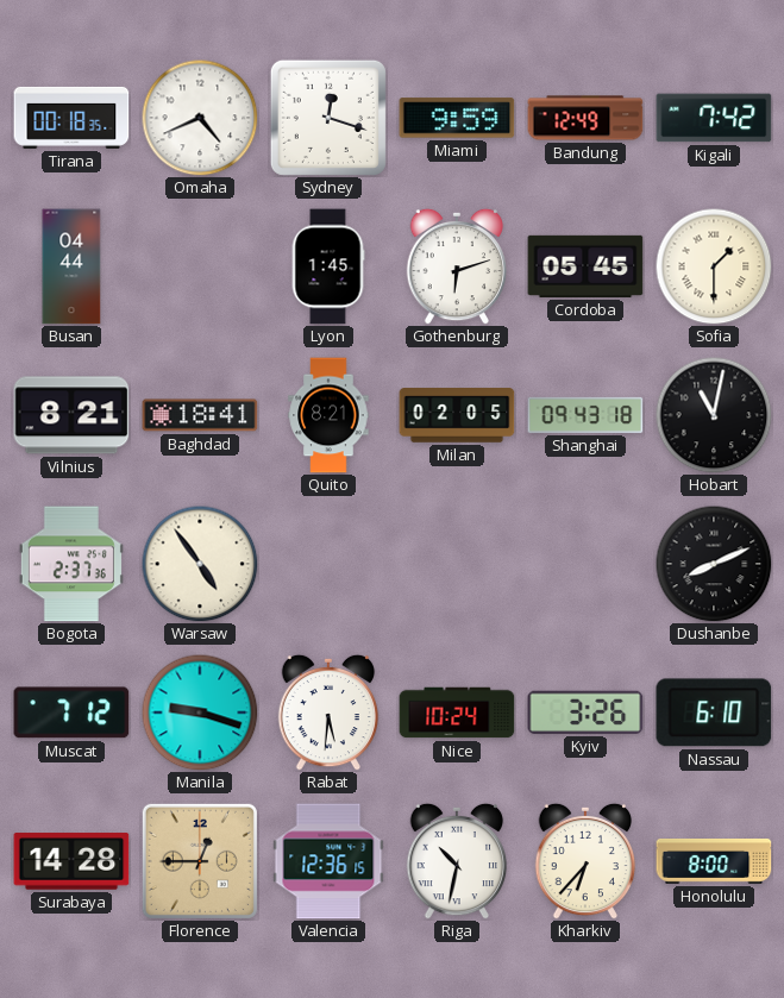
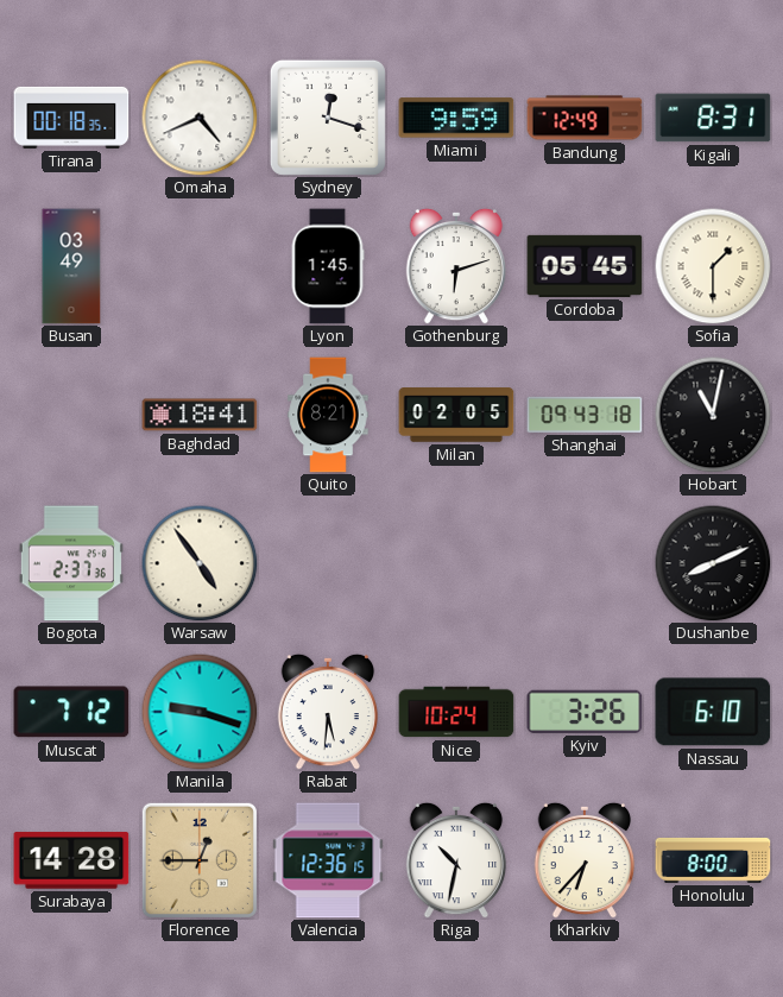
Kigali: 7:42 -> 8:31
Busan: 04:44 -> 03:49
Vilnius: 8:21 -> none
